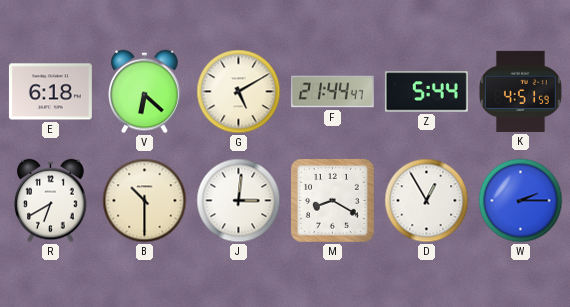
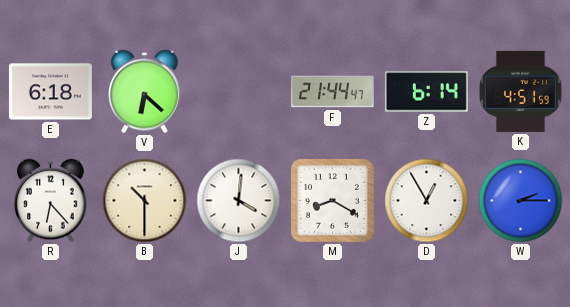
G: 5:10 -> none
Z: 5:44 -> 6:14
R: 6:40 -> 6:23
J: 3:01 -> 4:01
